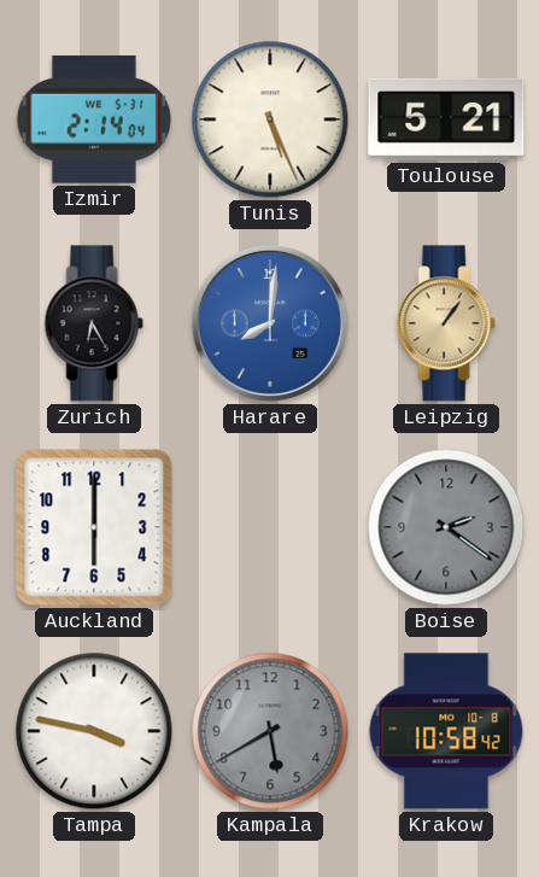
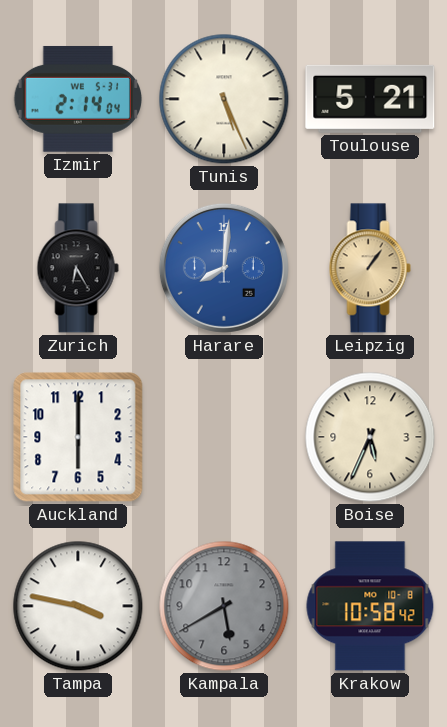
Boise: 2:21 -> 5:34
Boise dial: grey -> cream
